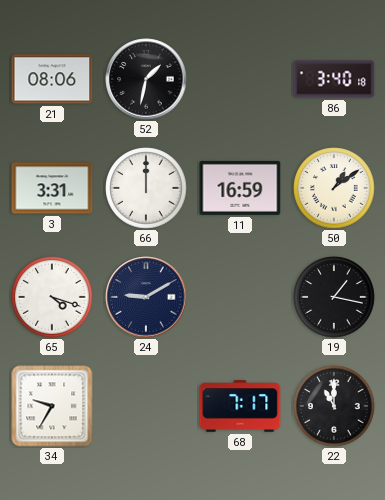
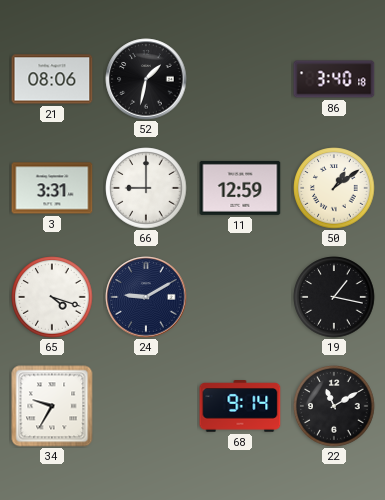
66: 12:00 -> 9:00
11: 16:59 -> 12:59
68: 7:17 -> 9:14
22: 11:00 -> 11:10
